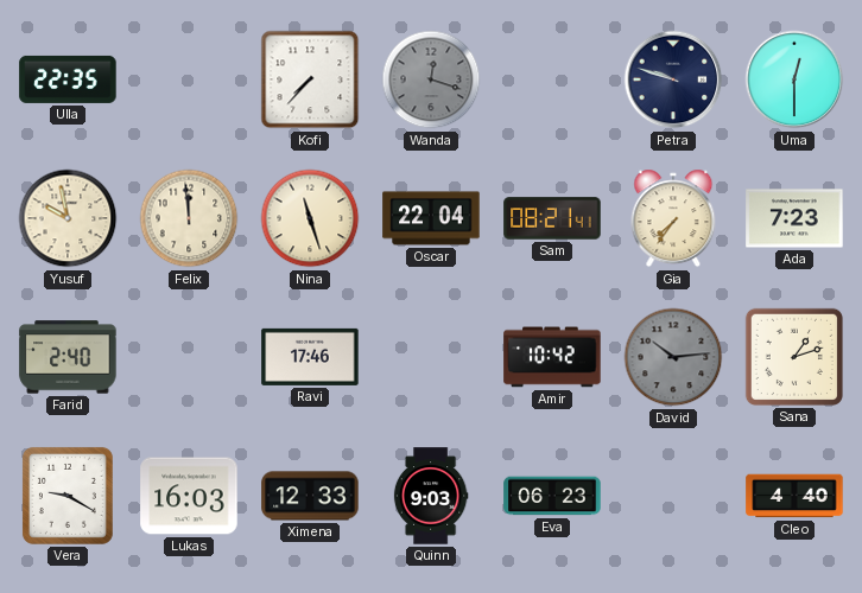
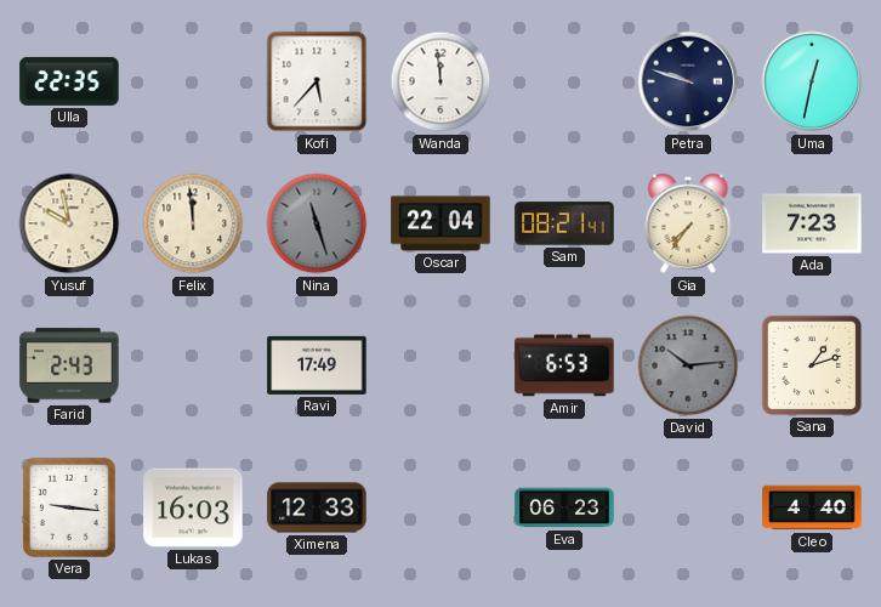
Kofi: 7:37 -> 5:37
Wanda: 12:18 -> 11:59
Wanda dial: grey -> white
Uma: 12:30 -> 12:32
Nina dial: cream -> grey
Farid: 2:40 -> 2:43
Ravi: 17:46 -> 17:49
Amir: 10:42 -> 6:53
Vera: 9:20 -> 9:16
Quinn: 9:03 -> none
